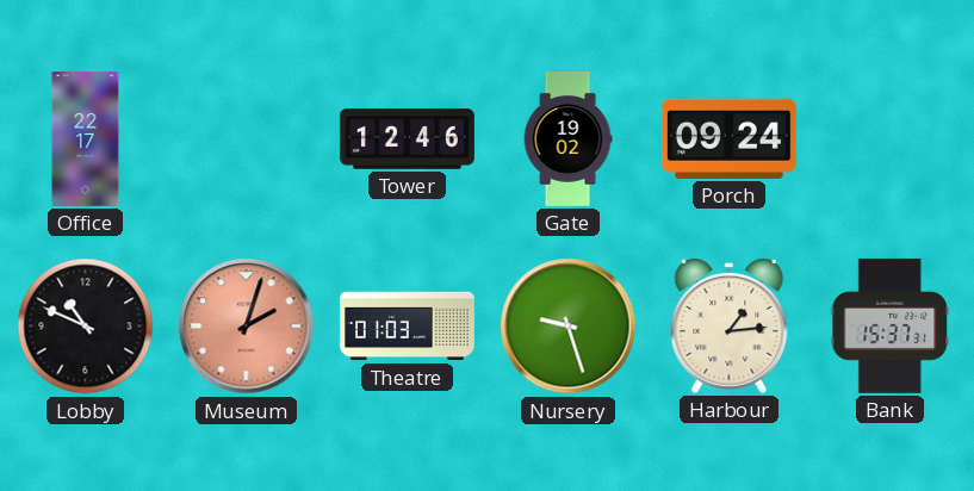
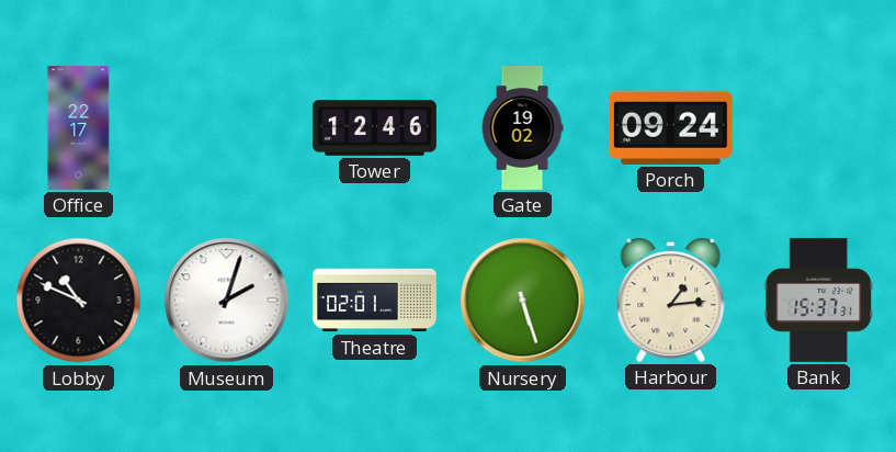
Museum dial: salmon -> white
Theatre: 01:03 -> 02:01
Nursery: 9:27 -> 5:27
